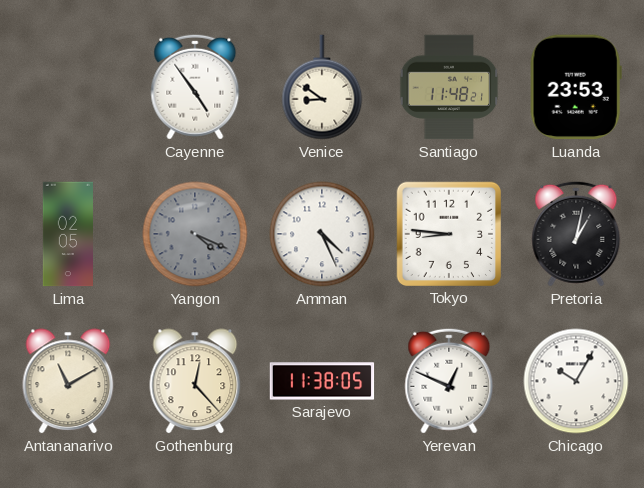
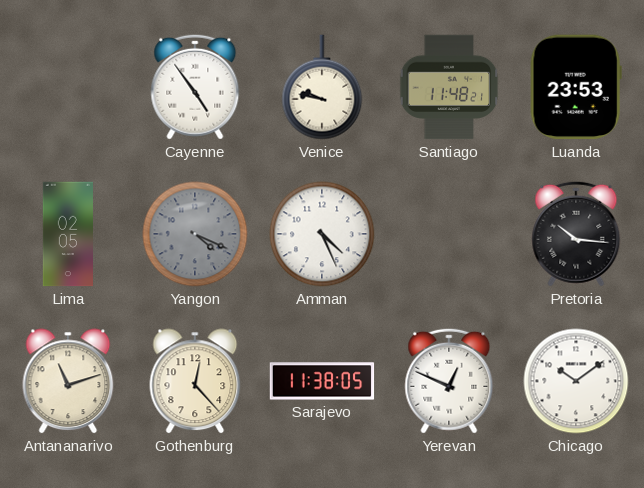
Venice: 8:51 -> 9:47
Tokyo: 8:46 -> none
Pretoria: 1:02 -> 10:16
Antananarivo: 11:10 -> 11:12
Chicago: 10:05 -> 10:09
